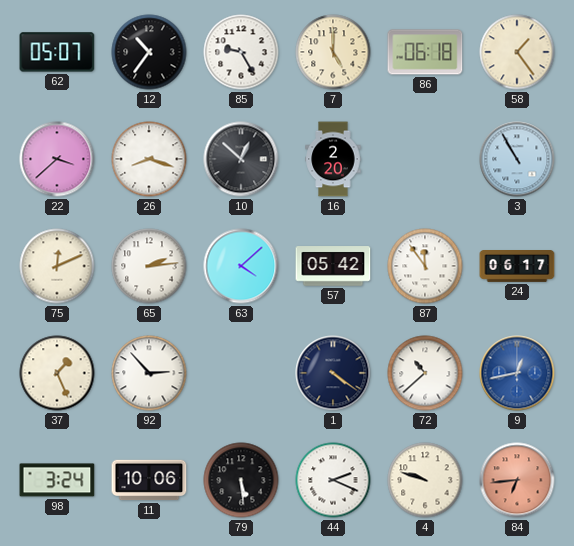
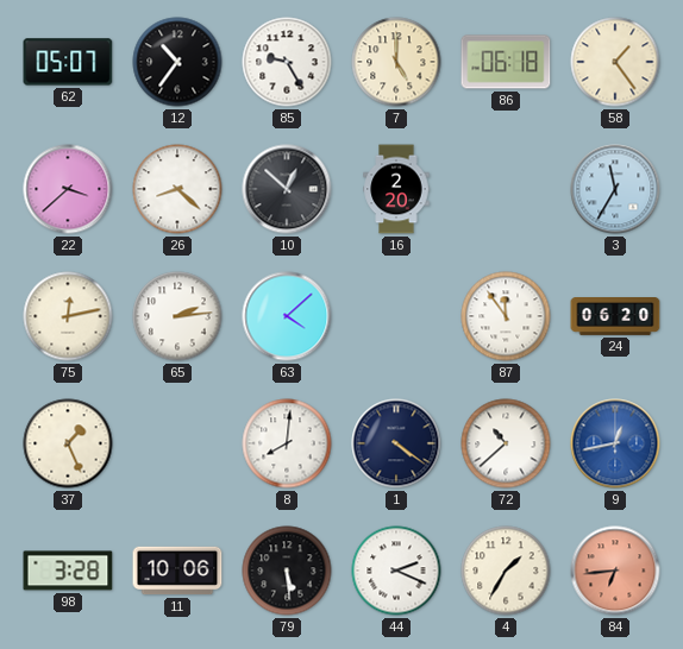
26: 8:18 -> 8:22
3: 10:55 -> 11:35
75: 12:11 -> 12:13
57: 05:42 -> none
24: 06:17 -> 06:20
92: 2:53 -> none
8: none -> 8:01
98: 3:24 -> 3:28
4: 9:48 -> 1:35
